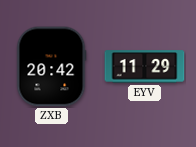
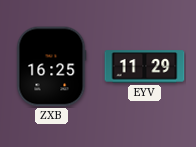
ZXB: 20:42 -> 16:25
